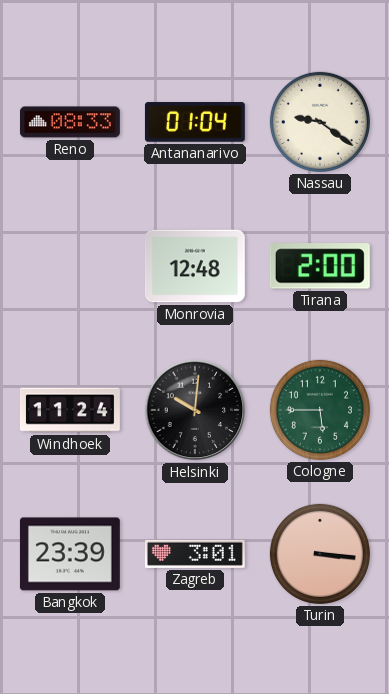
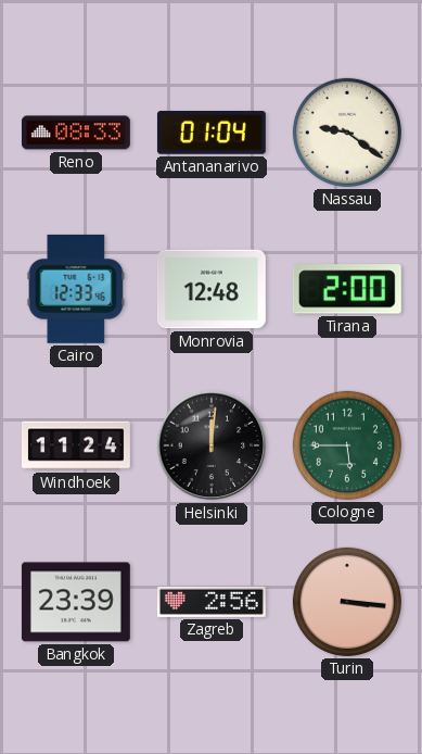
Cairo: none -> 12:33
Helsinki: 10:01 -> 12:01
Zagreb: 3:01 -> 2:56
